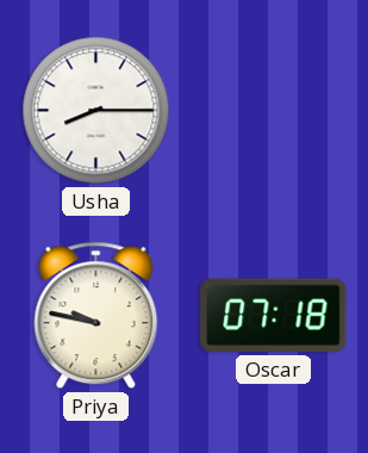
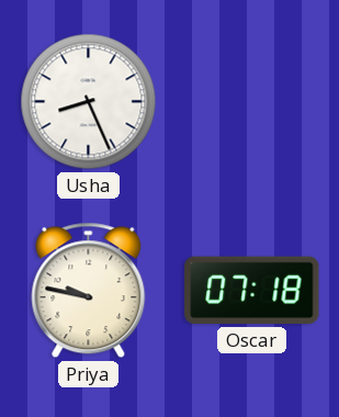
Usha: 8:15 -> 8:26
